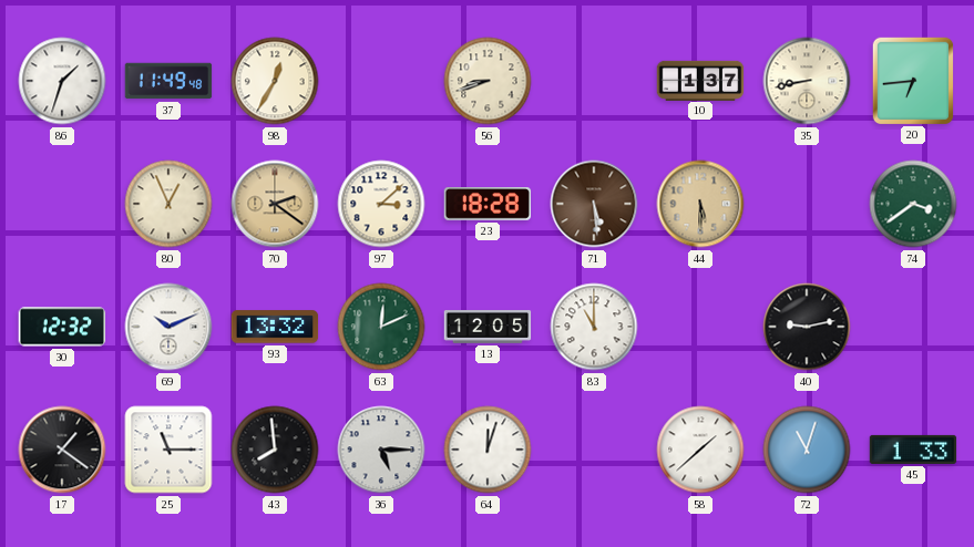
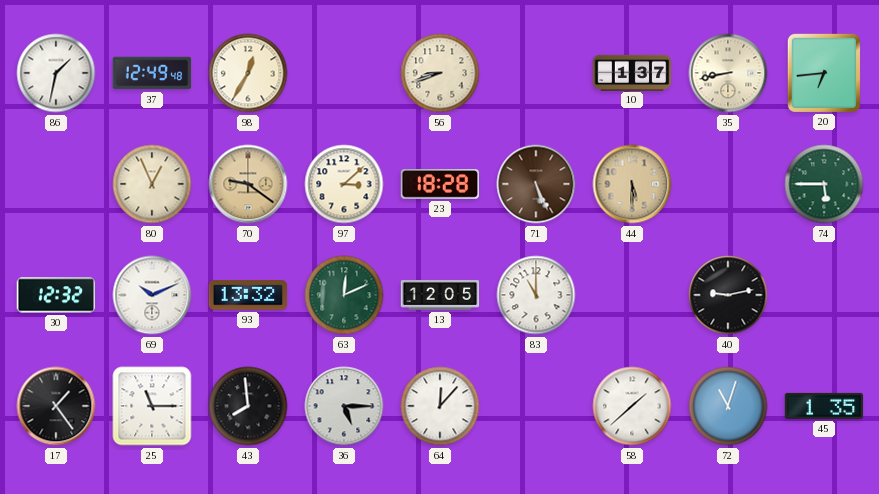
86: 1:33 -> 1:32
37: 11:49 -> 12:49
70: 2:21 -> 9:21
71: 5:29 -> 5:26
74: 3:39 -> 5:45
17: 1:21 -> 1:24
64: 12:03 -> 12:07
45: 1:33 -> 1:35
